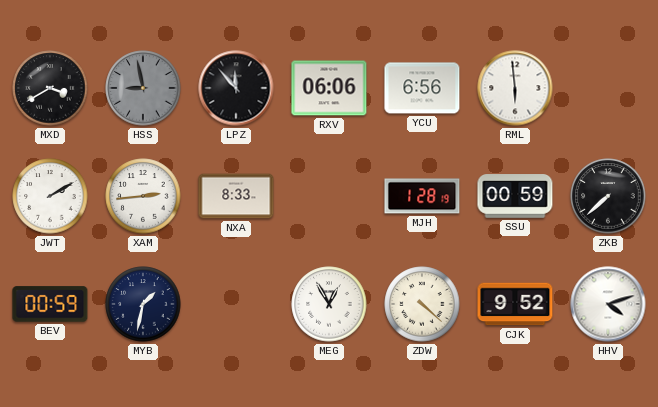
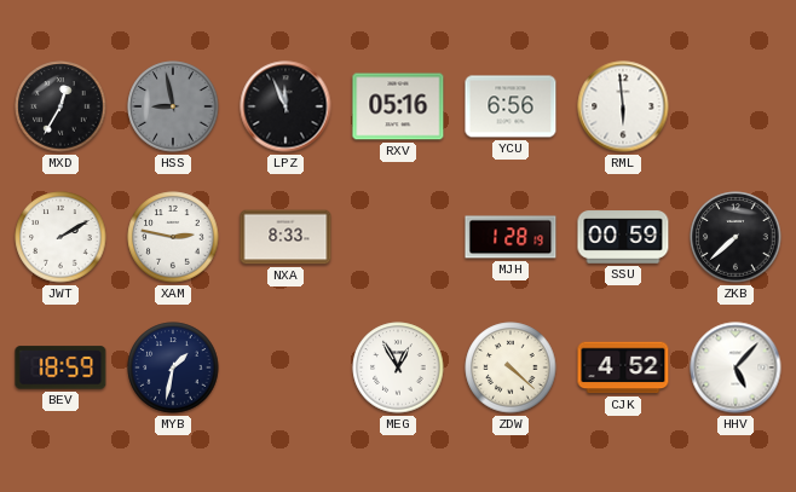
MXD: 3:40 -> 12:35
LPZ: 11:53 -> 11:56
RXV: 06:06 -> 05:16
XAM: 2:44 -> 2:47
BEV: 00:59 -> 18:59
CJK: 9:52 -> 4:52
HHV: 4:12 -> 5:07
